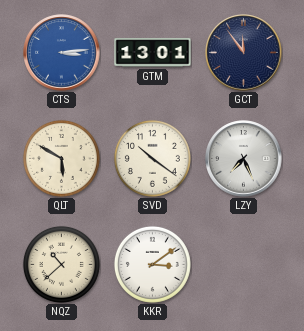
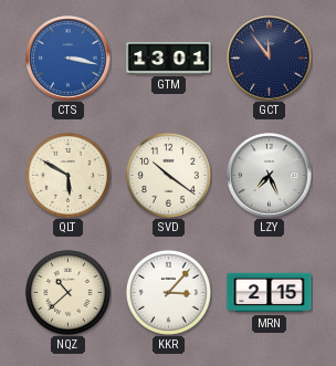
CTS: 3:14 -> 3:17
KKR: 3:09 -> 3:07
MRN: none -> 2:15
